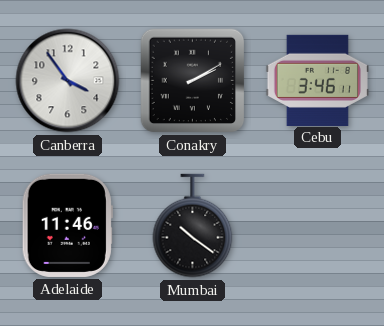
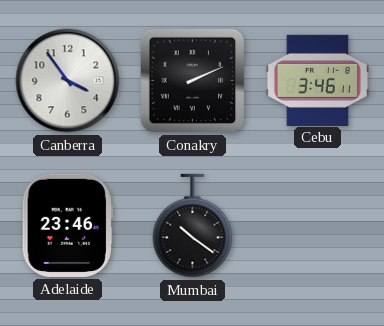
Conakry: 2:10 -> 2:11
Adelaide: 11:46 -> 23:46
